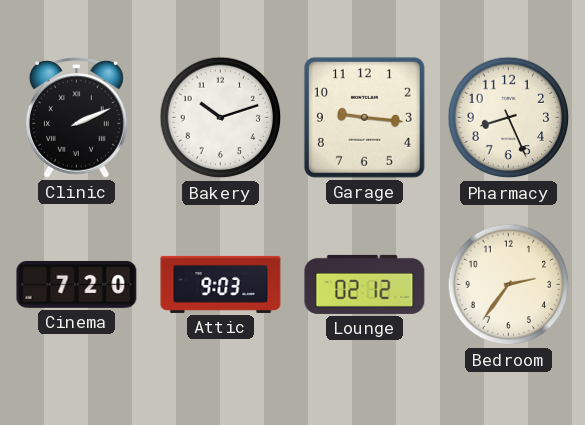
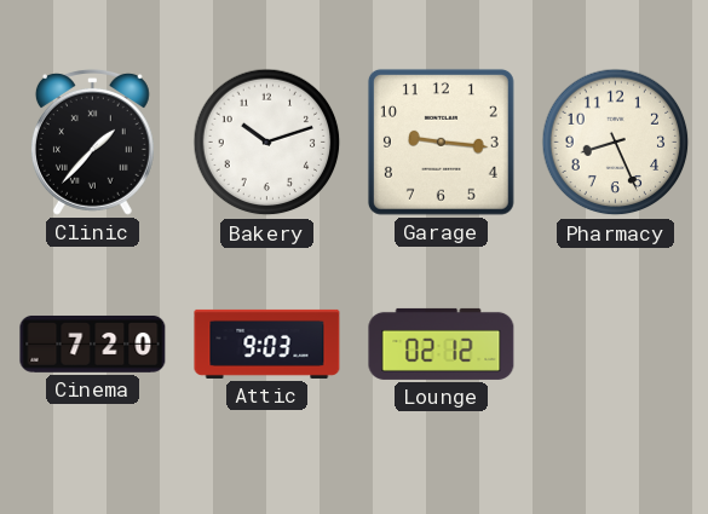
Clinic: 2:11 -> 1:37
Bedroom: 2:36 -> none
